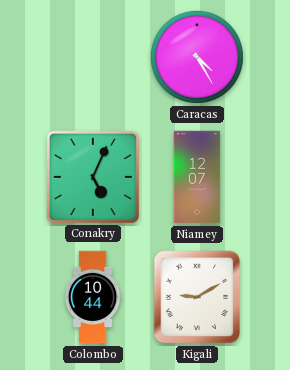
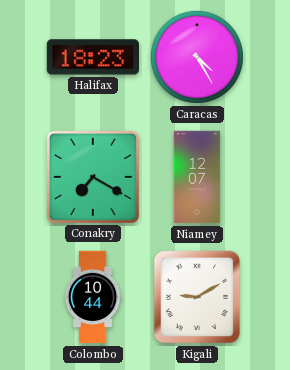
Halifax: none -> 18:23
Conakry: 5:04 -> 7:20
